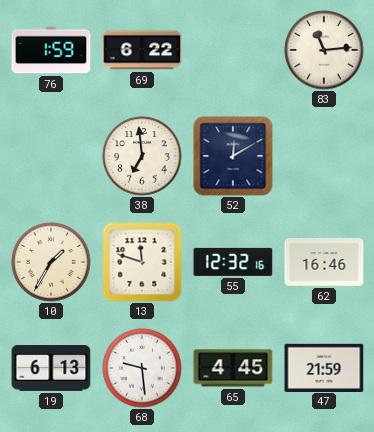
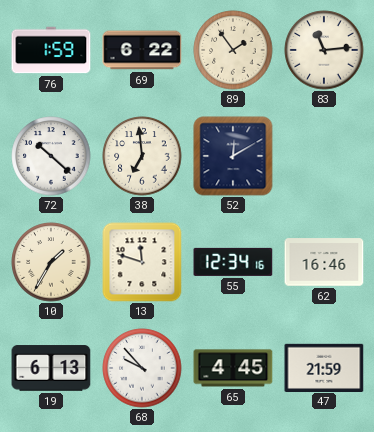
89: none -> 1:54
72: none -> 10:22
55: 12:32 -> 12:34
68: 9:29 -> 9:53
